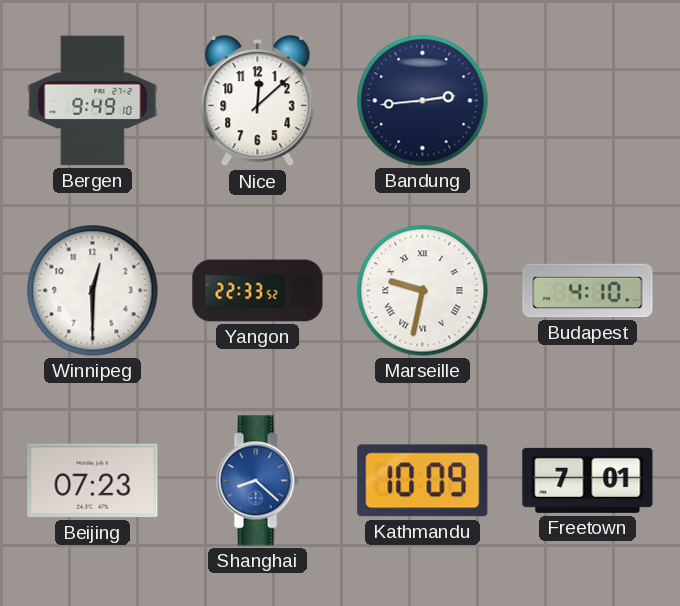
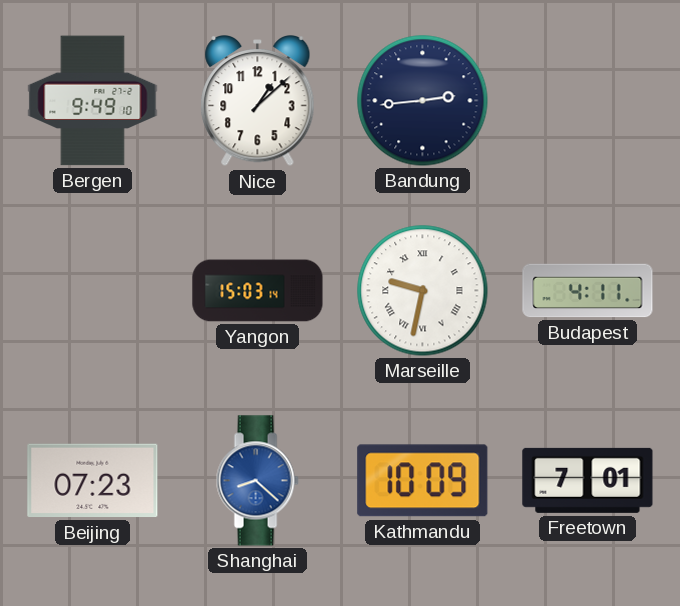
Nice: 12:08 -> 1:08
Winnipeg: 12:30 -> none
Yangon: 22:33 -> 15:03
Budapest: 4:10 -> 4:11
